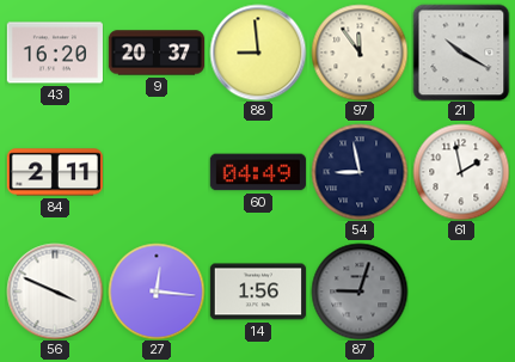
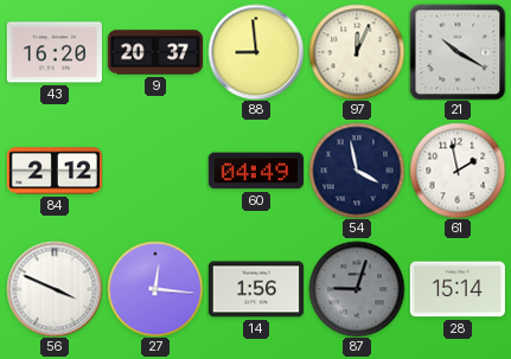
97: 11:54 -> 12:04
84: 2:11 -> 2:12
54: 8:58 -> 3:58
28: none -> 15:14
